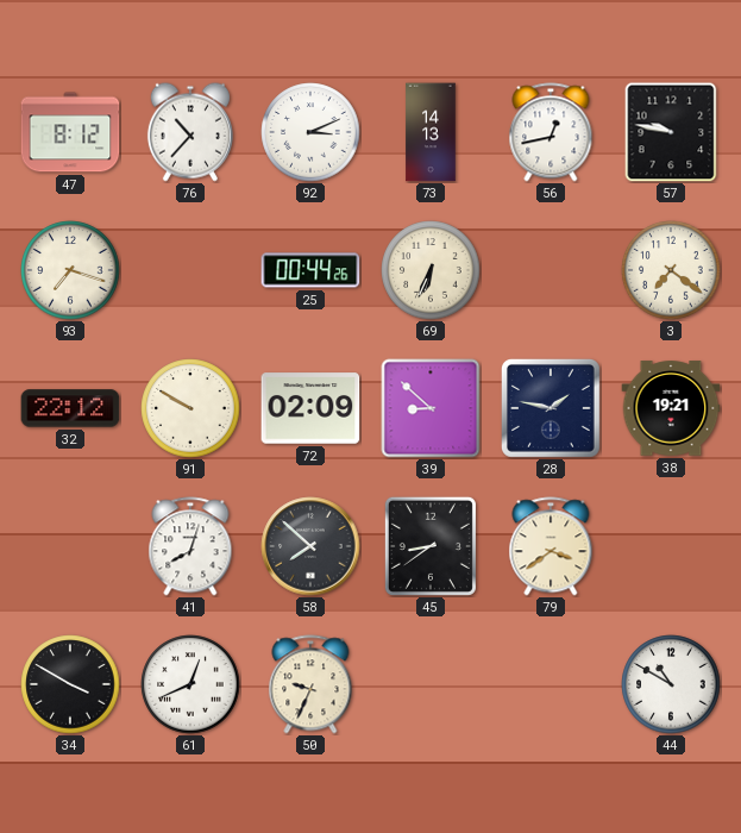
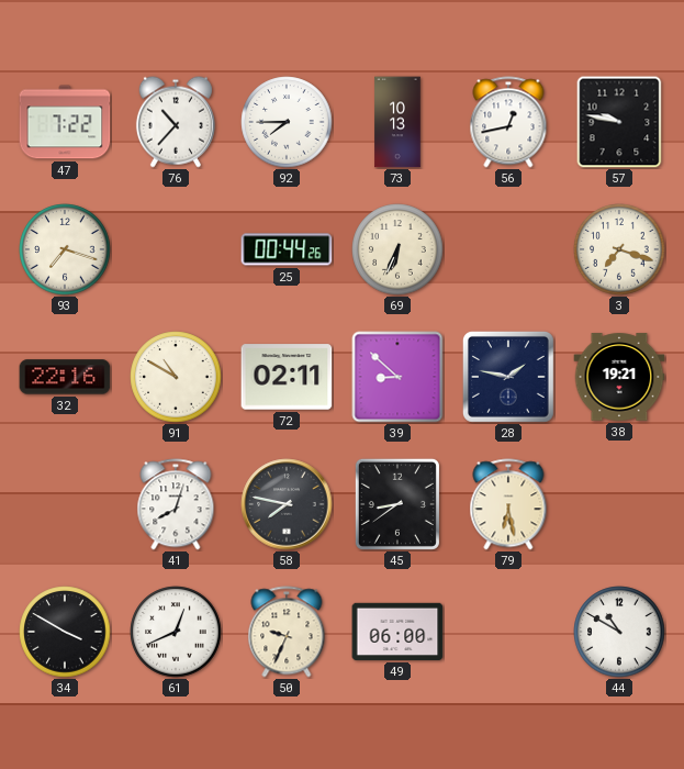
47: 8:12 -> 7:22
92: 3:11 -> 7:45
73: 14:13 -> 10:13
3: 7:21 -> 7:18
32: 22:12 -> 22:16
91: 9:50 -> 10:50
72: 02:09 -> 02:11
58: 7:52 -> 7:47
79: 3:39 -> 6:28
49: none -> 06:00
